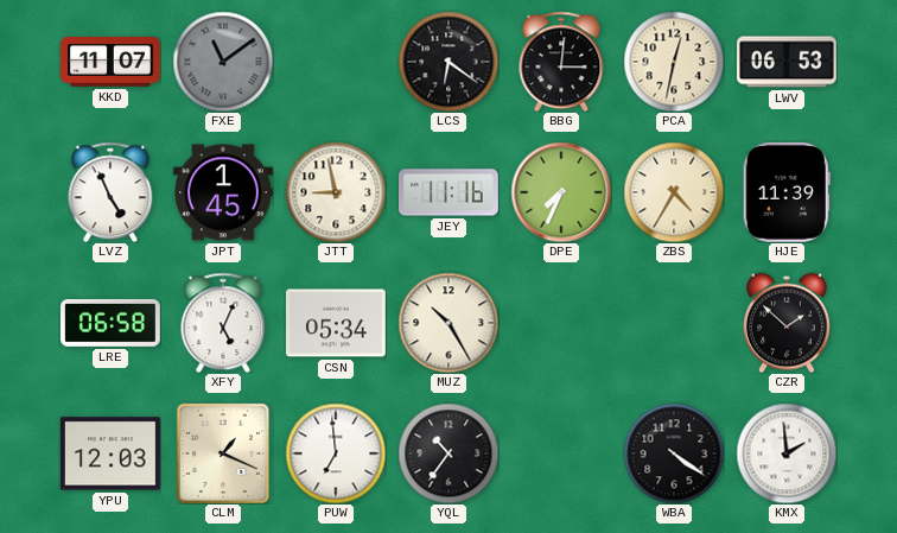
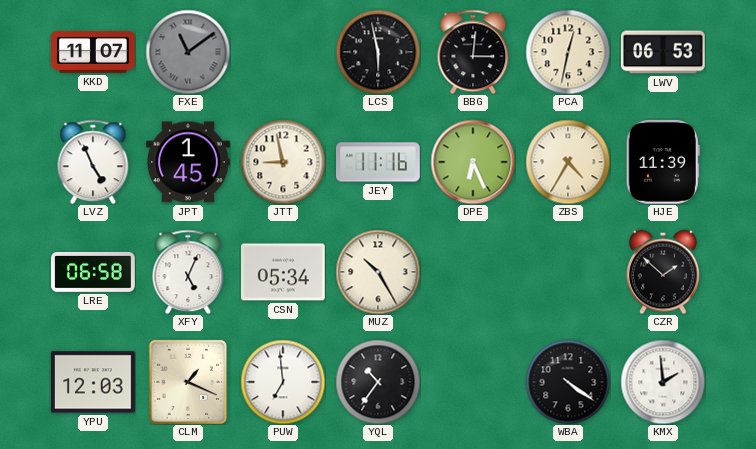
LCS: 6:21 -> 5:58
DPE: 7:34 -> 6:26
